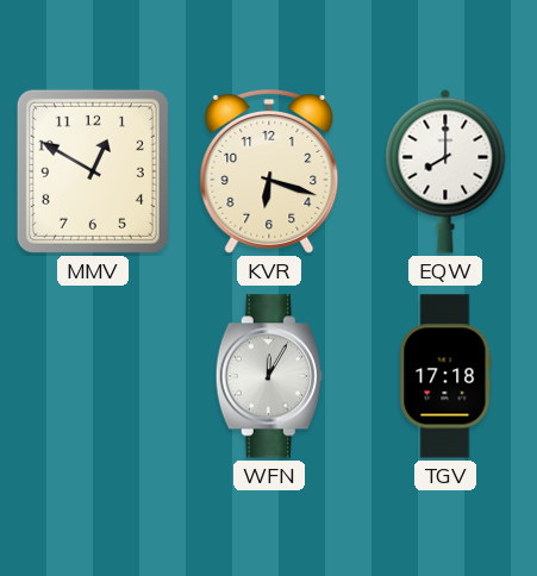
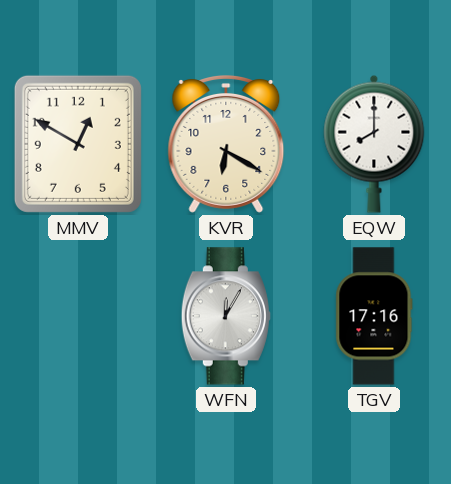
KVR: 6:18 -> 6:20
TGV: 17:18 -> 17:16
